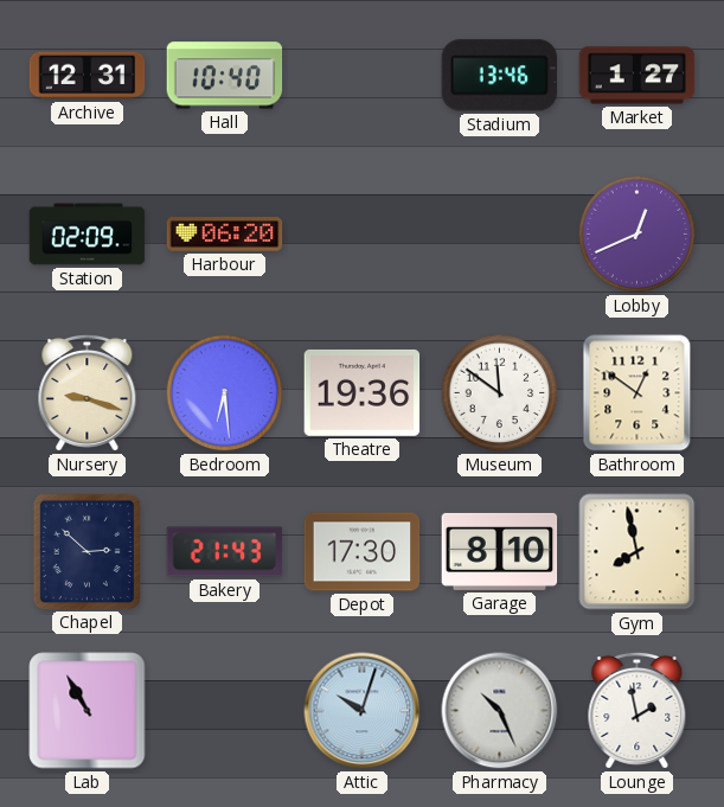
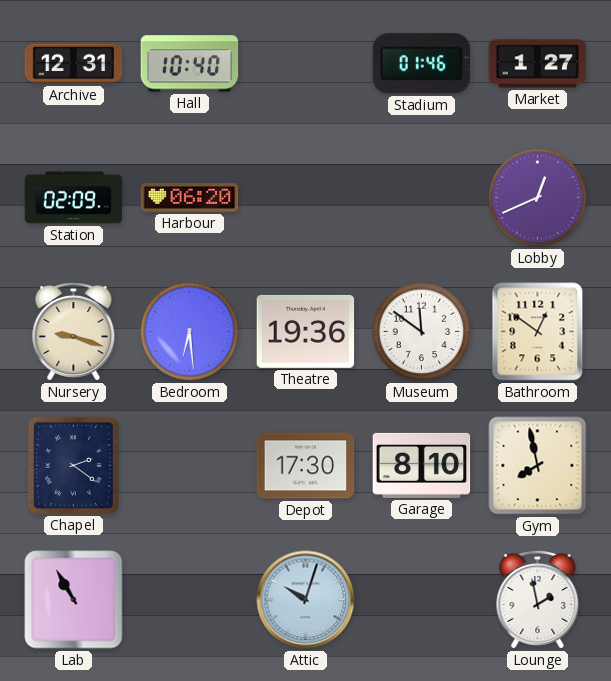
Stadium: 13:46 -> 01:46
Chapel: 2:52 -> 2:21
Bakery: 21:43 -> none
Pharmacy: 10:26 -> none
